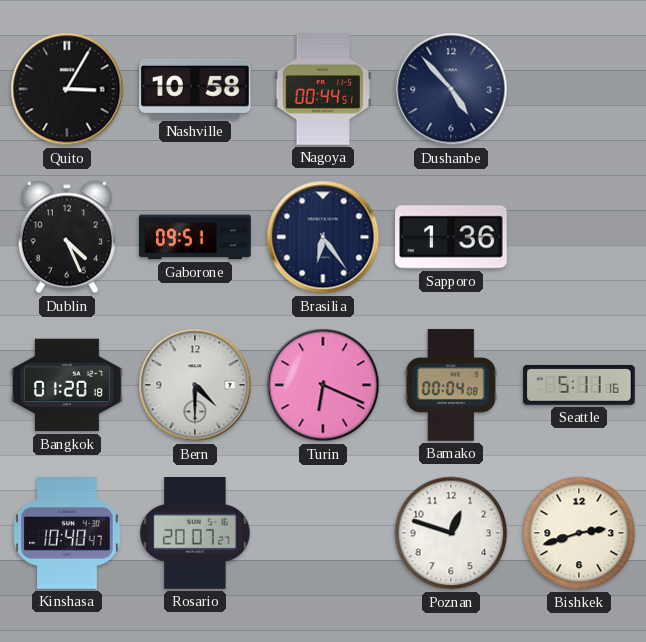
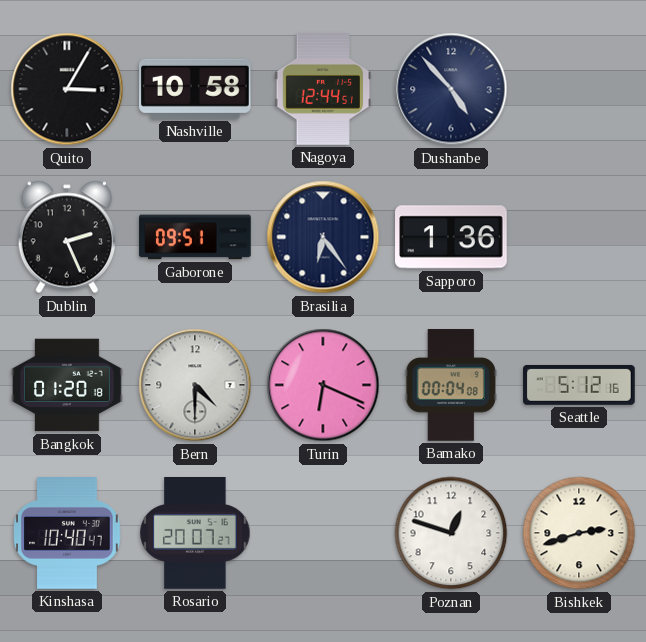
Nagoya: 00:44 -> 12:44
Dublin: 4:26 -> 2:26
Seattle: 5:11 -> 5:12
